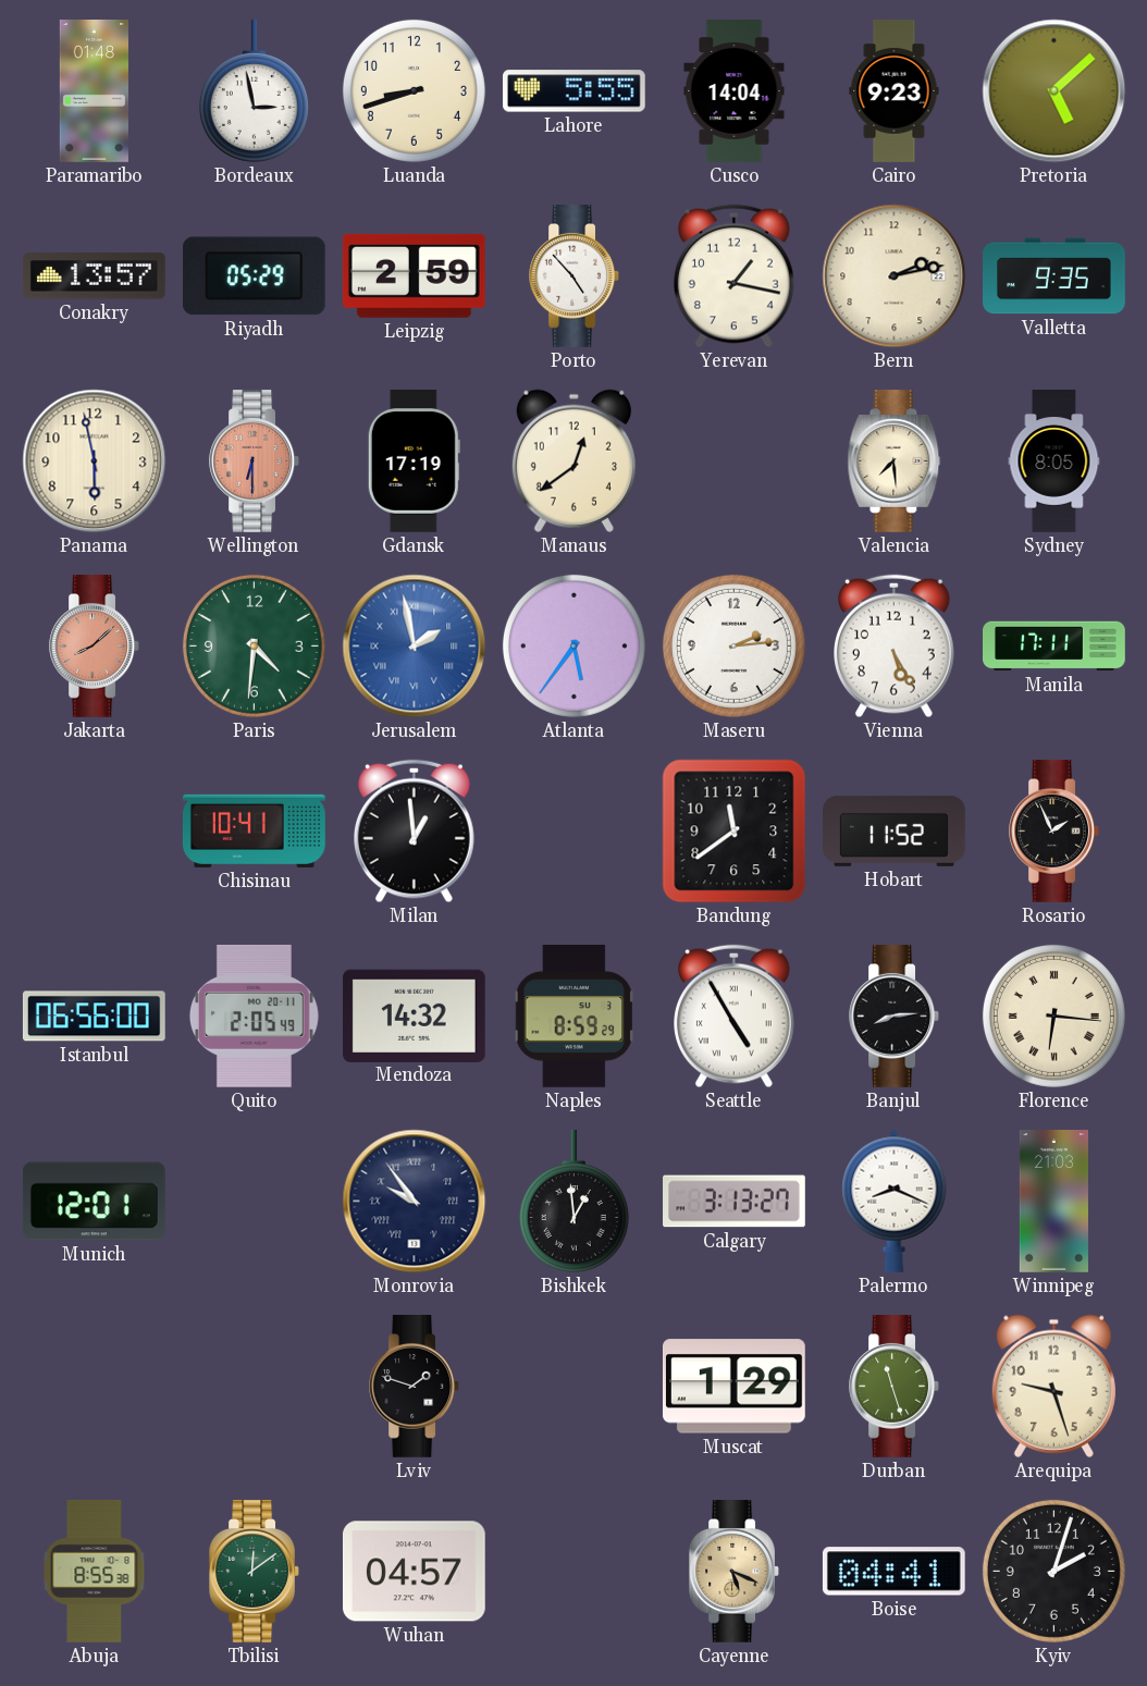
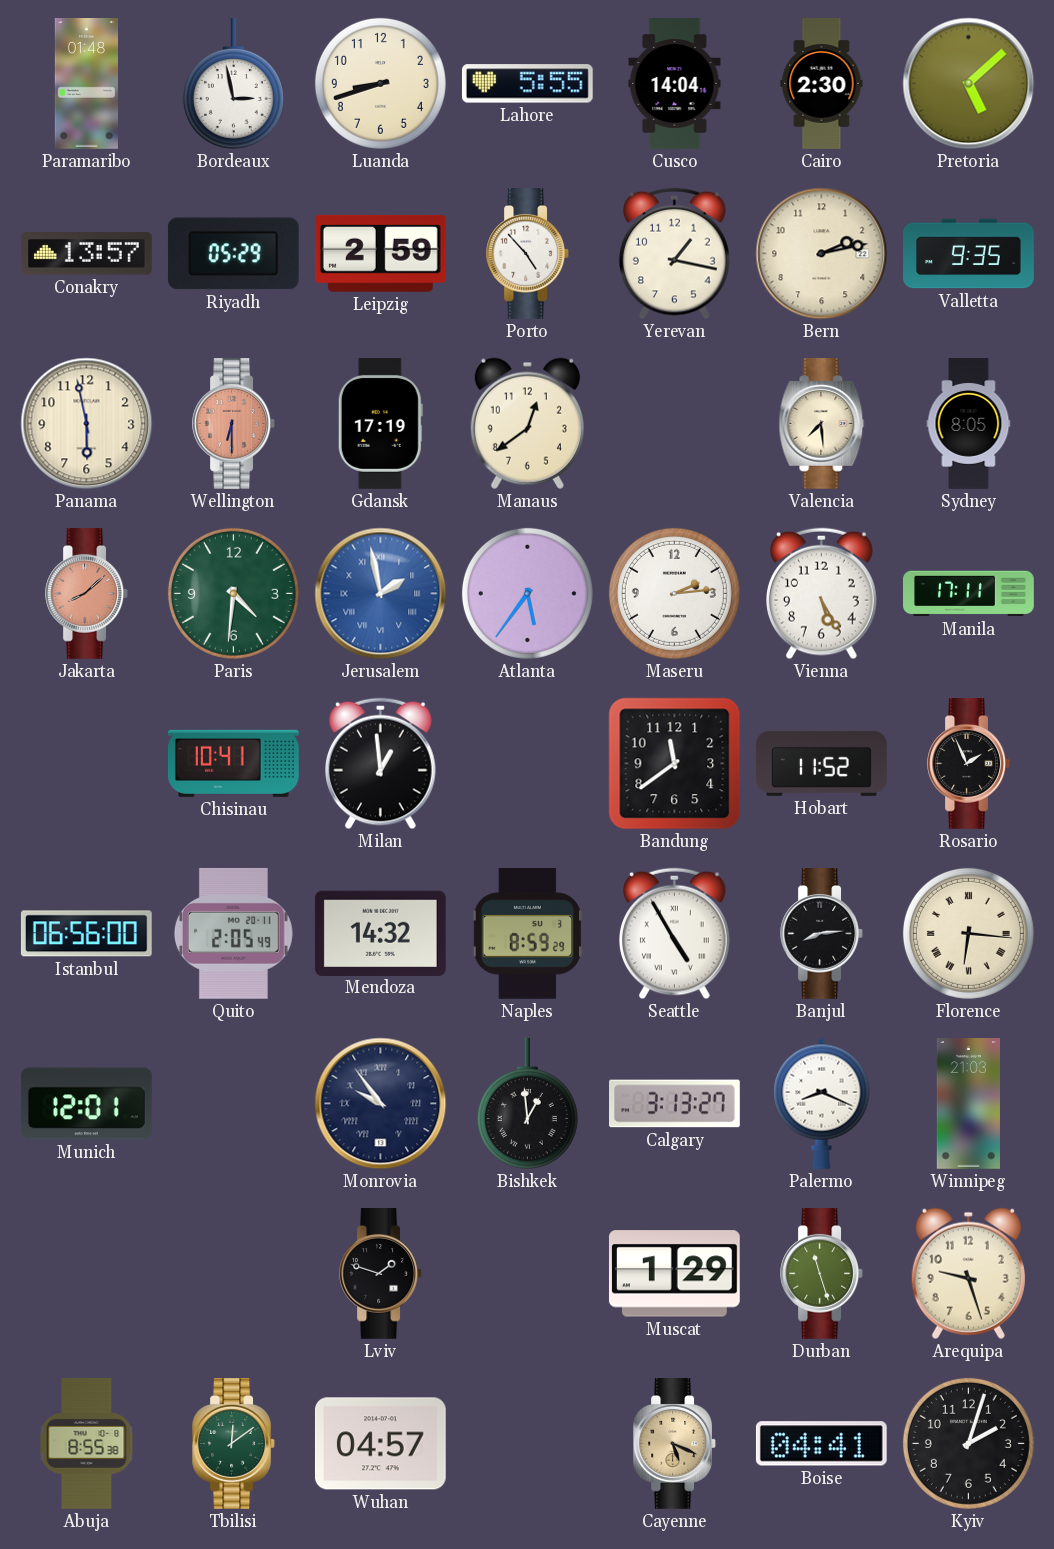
Cairo: 9:23 -> 2:30
